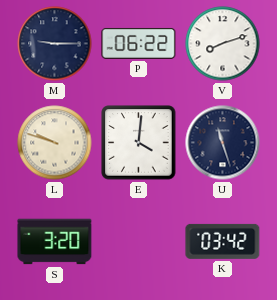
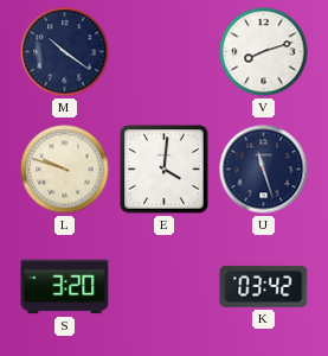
M: 9:15 -> 10:21
P: 06:22 -> none
